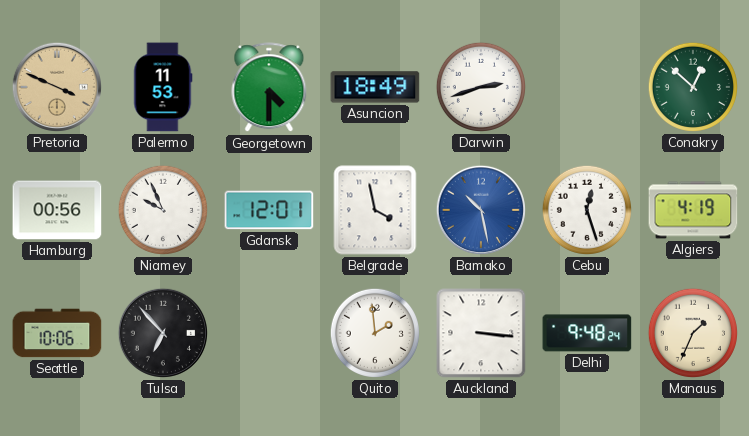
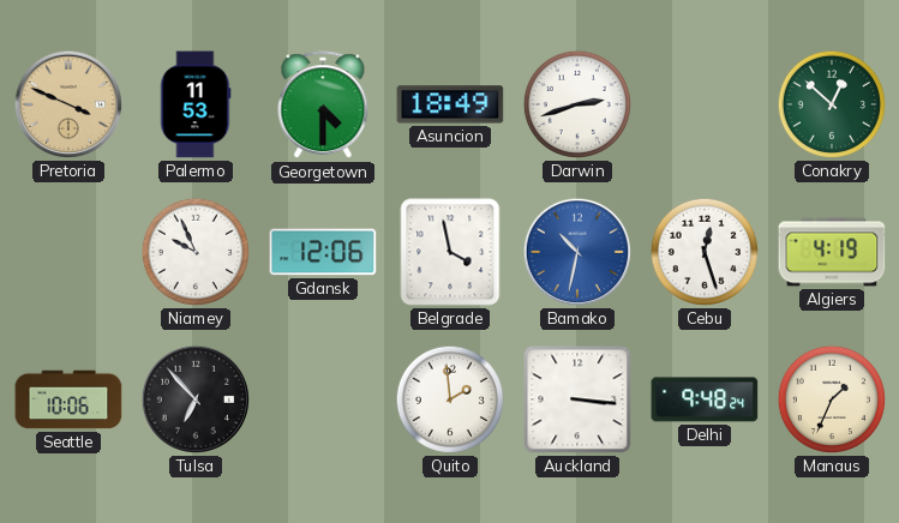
Hamburg: 00:56 -> none
Gdansk: 12:01 -> 12:06
Bamako: 10:28 -> 10:32
